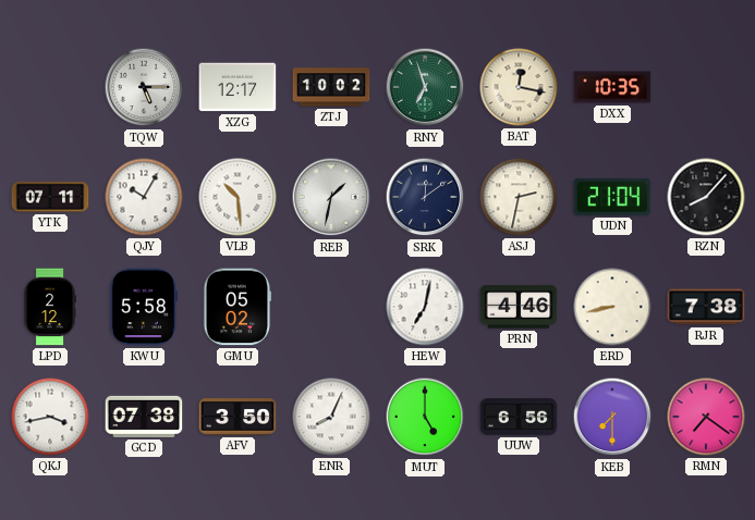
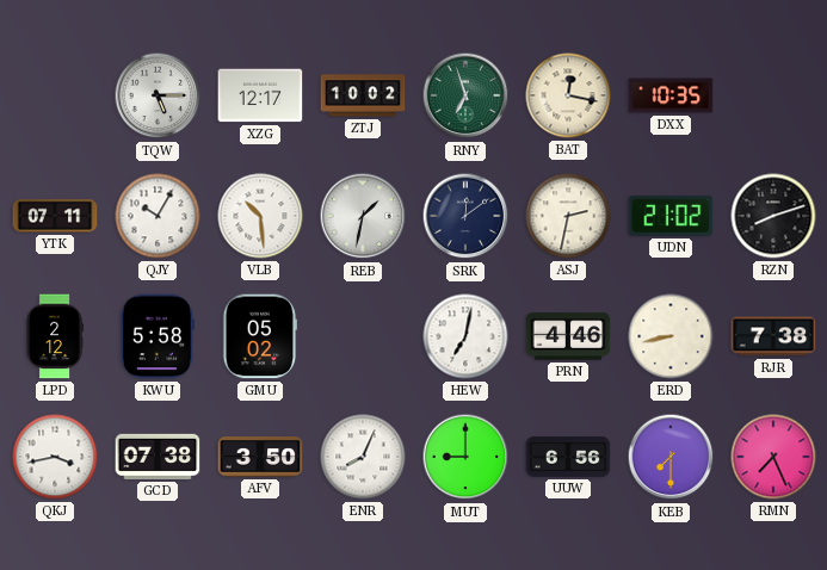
UDN: 21:04 -> 21:02
RZN: 8:07 -> 8:12
MUT: 5:00 -> 9:00
RMN: 7:21 -> 7:26
